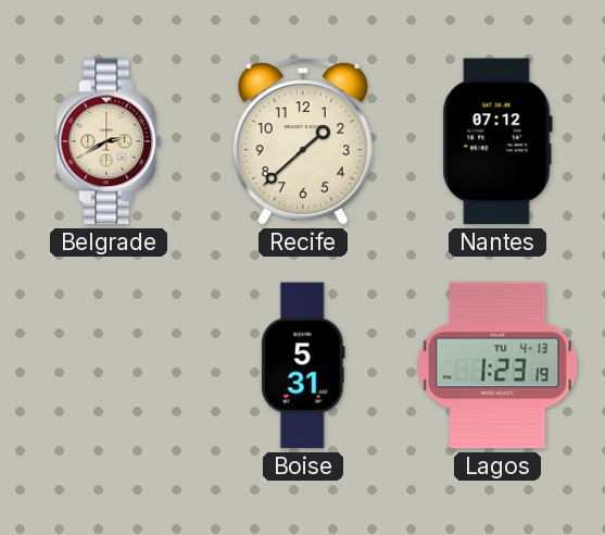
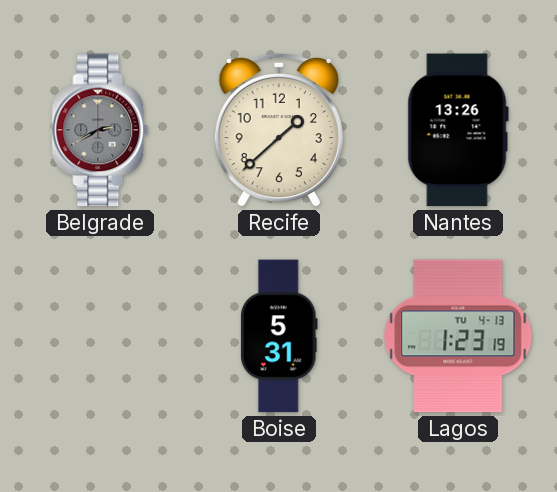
Belgrade dial: cream -> grey
Nantes: 07:12 -> 13:26
